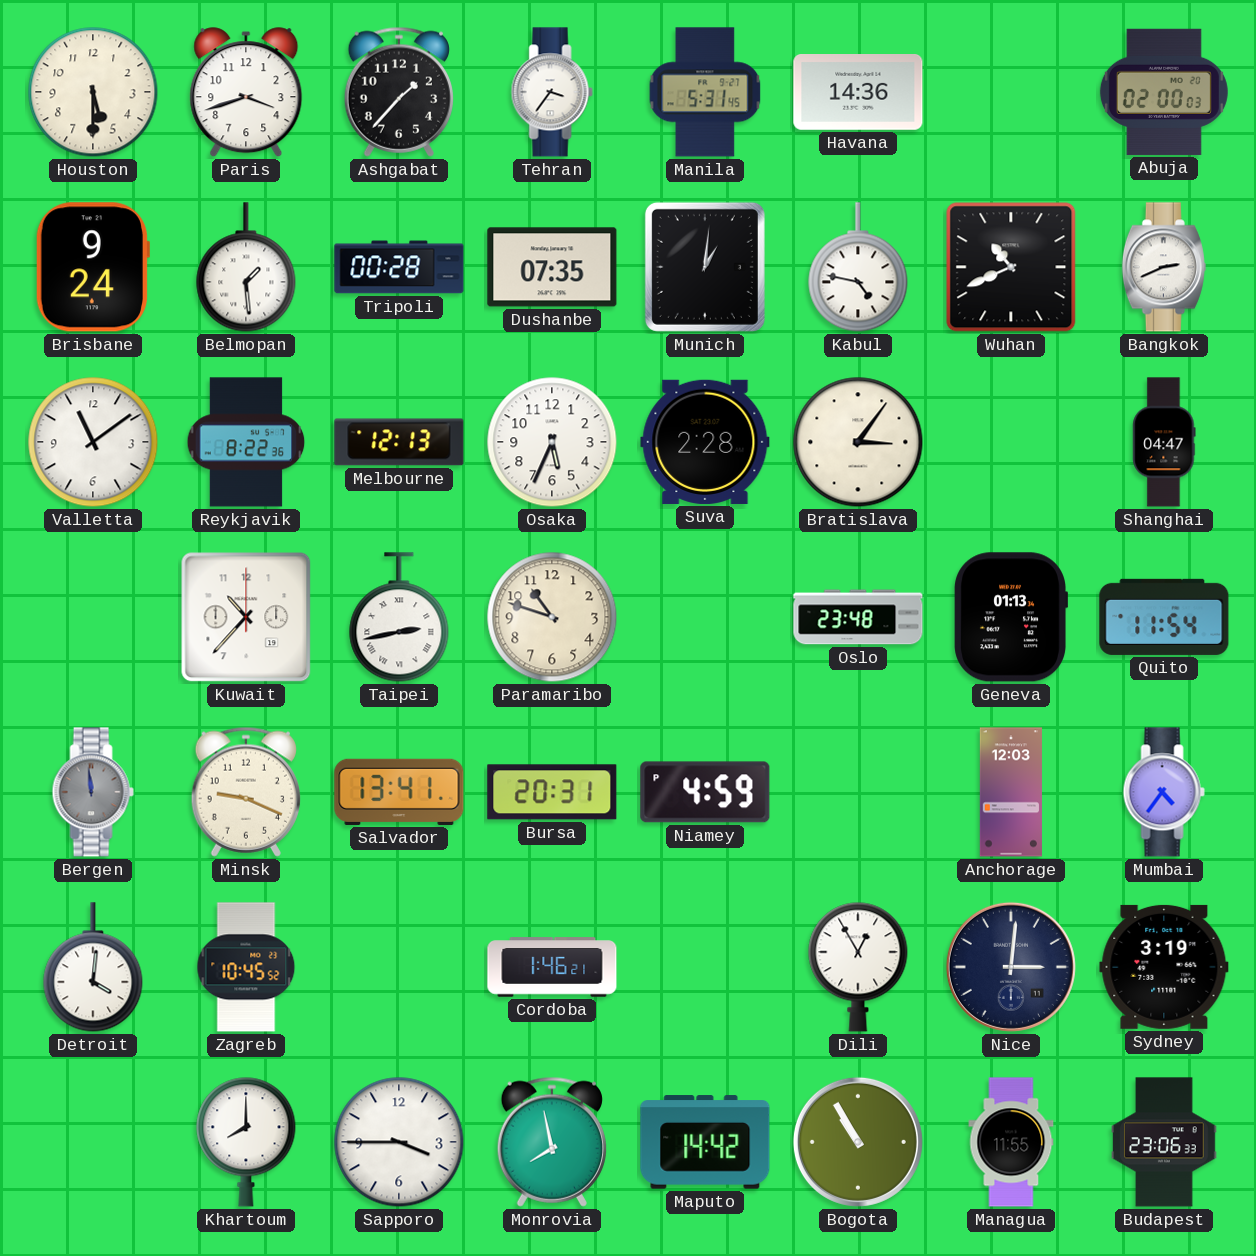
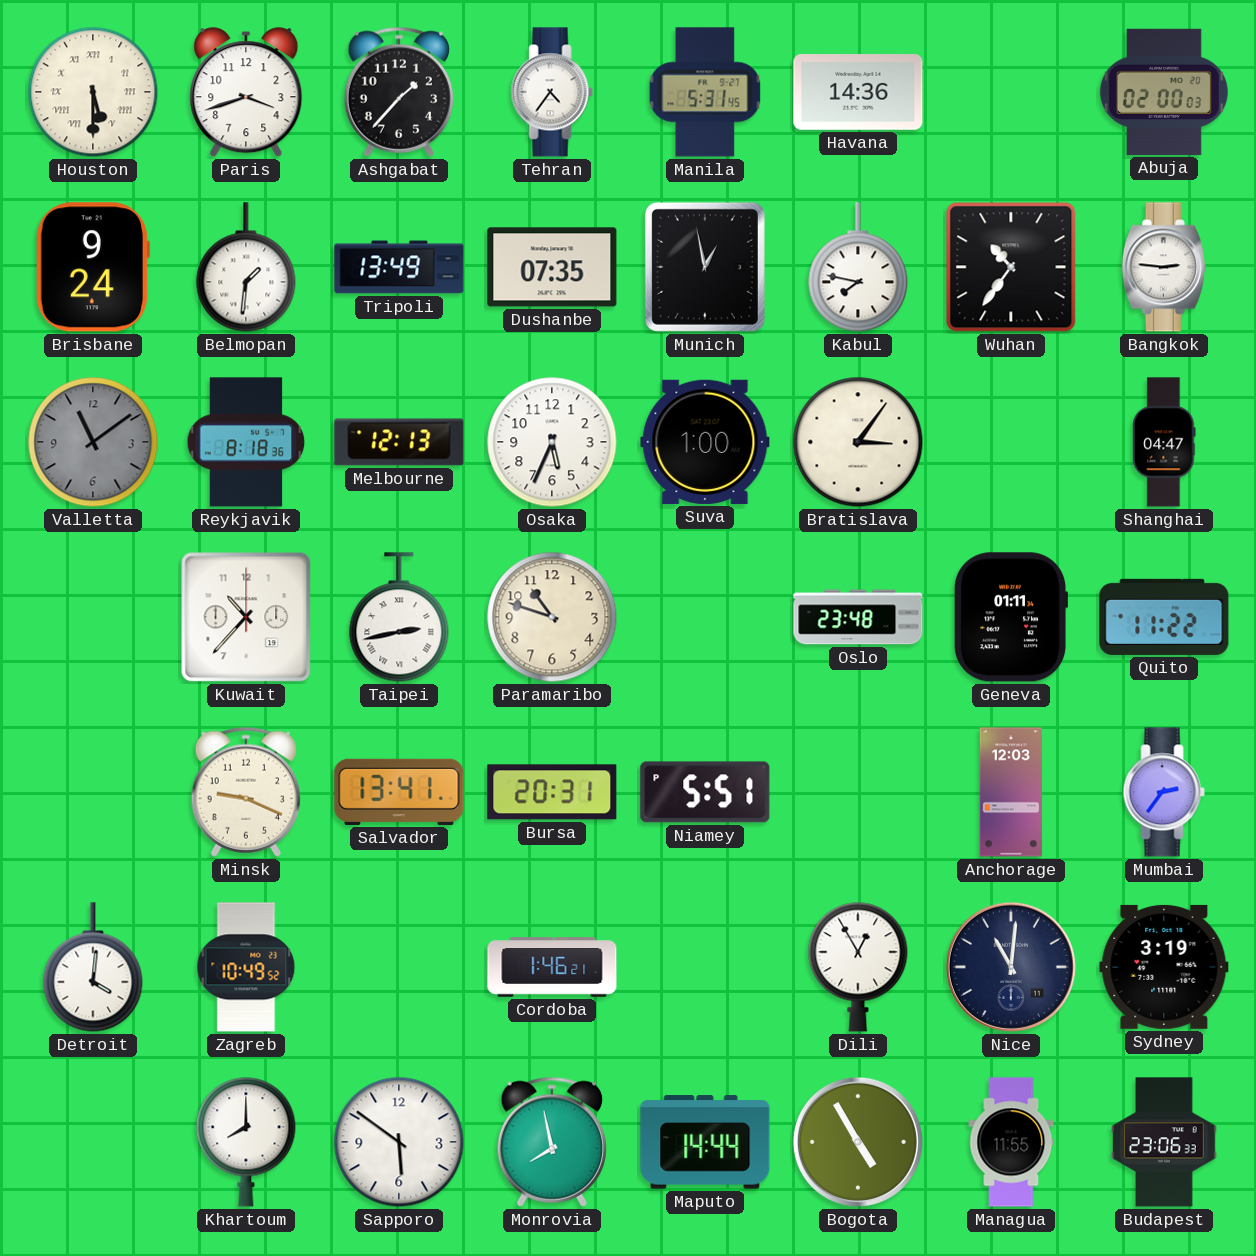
Houston numerals: Arabic -> Roman
Tehran: 3:36 -> 4:36
Belmopan: 1:29 -> 1:31
Tripoli: 00:28 -> 13:49
Munich: 1:01 -> 12:58
Kabul: 4:47 -> 7:47
Wuhan: 10:41 -> 10:36
Bangkok: 2:41 -> 2:46
Valletta dial: white -> grey
Reykjavik: 8:22 -> 8:18
Suva: 2:28 -> 1:00
Geneva: 01:13 -> 01:11
Quito: 11:54 -> 11:22
Bergen: 11:59 -> none
Niamey: 4:59 -> 5:51
Mumbai: 4:36 -> 2:36
Zagreb: 10:45 -> 10:49
Nice: 3:01 -> 11:01
Sapporo: 3:45 -> 5:51
Maputo: 14:42 -> 14:44
Bogota: 10:55 -> 4:55
